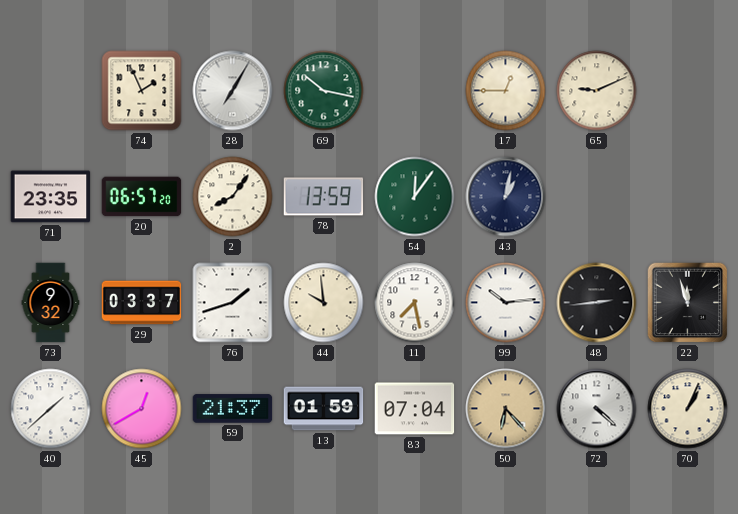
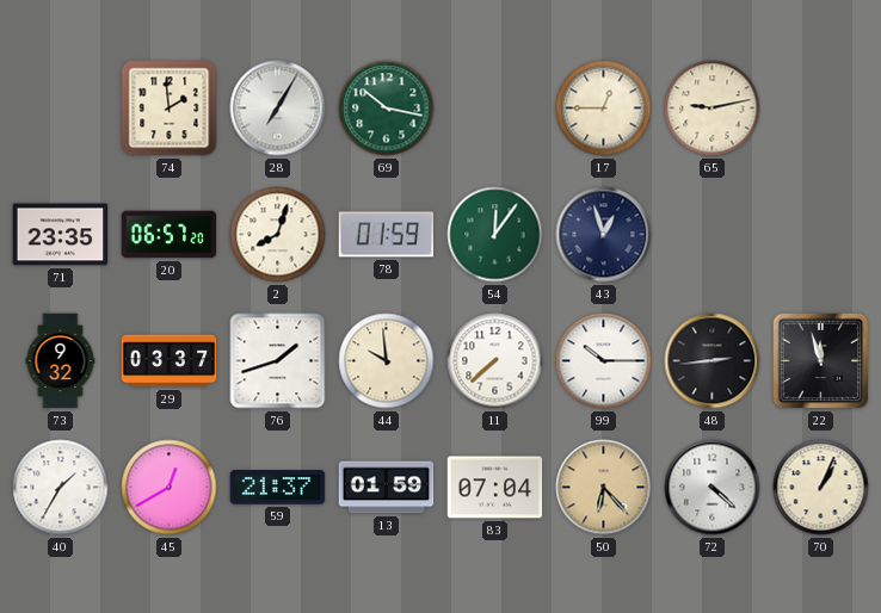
74: 1:56 -> 1:59
65: 9:11 -> 9:13
2: 8:06 -> 8:03
78: 13:59 -> 01:59
43: 1:02 -> 12:57
11: 7:28 -> 7:38
99: 10:14 -> 10:15
40: 1:38 -> 1:35
